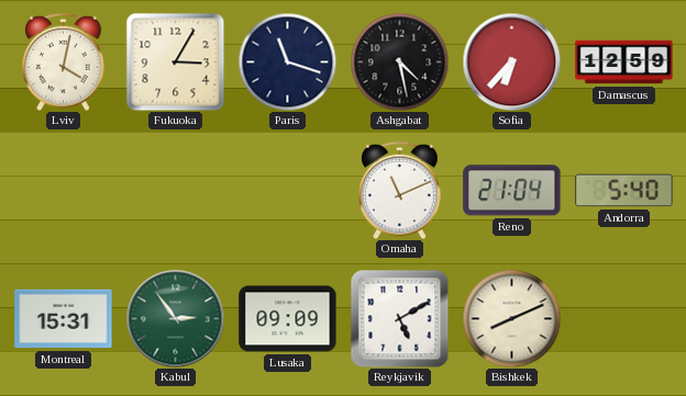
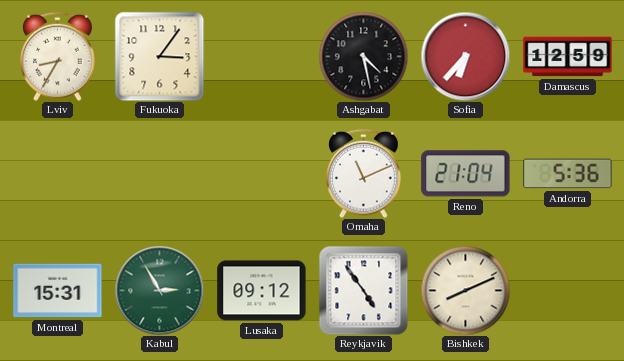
Lviv: 4:02 -> 8:35
Fukuoka: 3:05 -> 3:06
Paris: 11:18 -> none
Andorra: 5:40 -> 5:36
Kabul: 2:54 -> 2:55
Lusaka: 09:09 -> 09:12
Reykjavik: 5:10 -> 4:54
